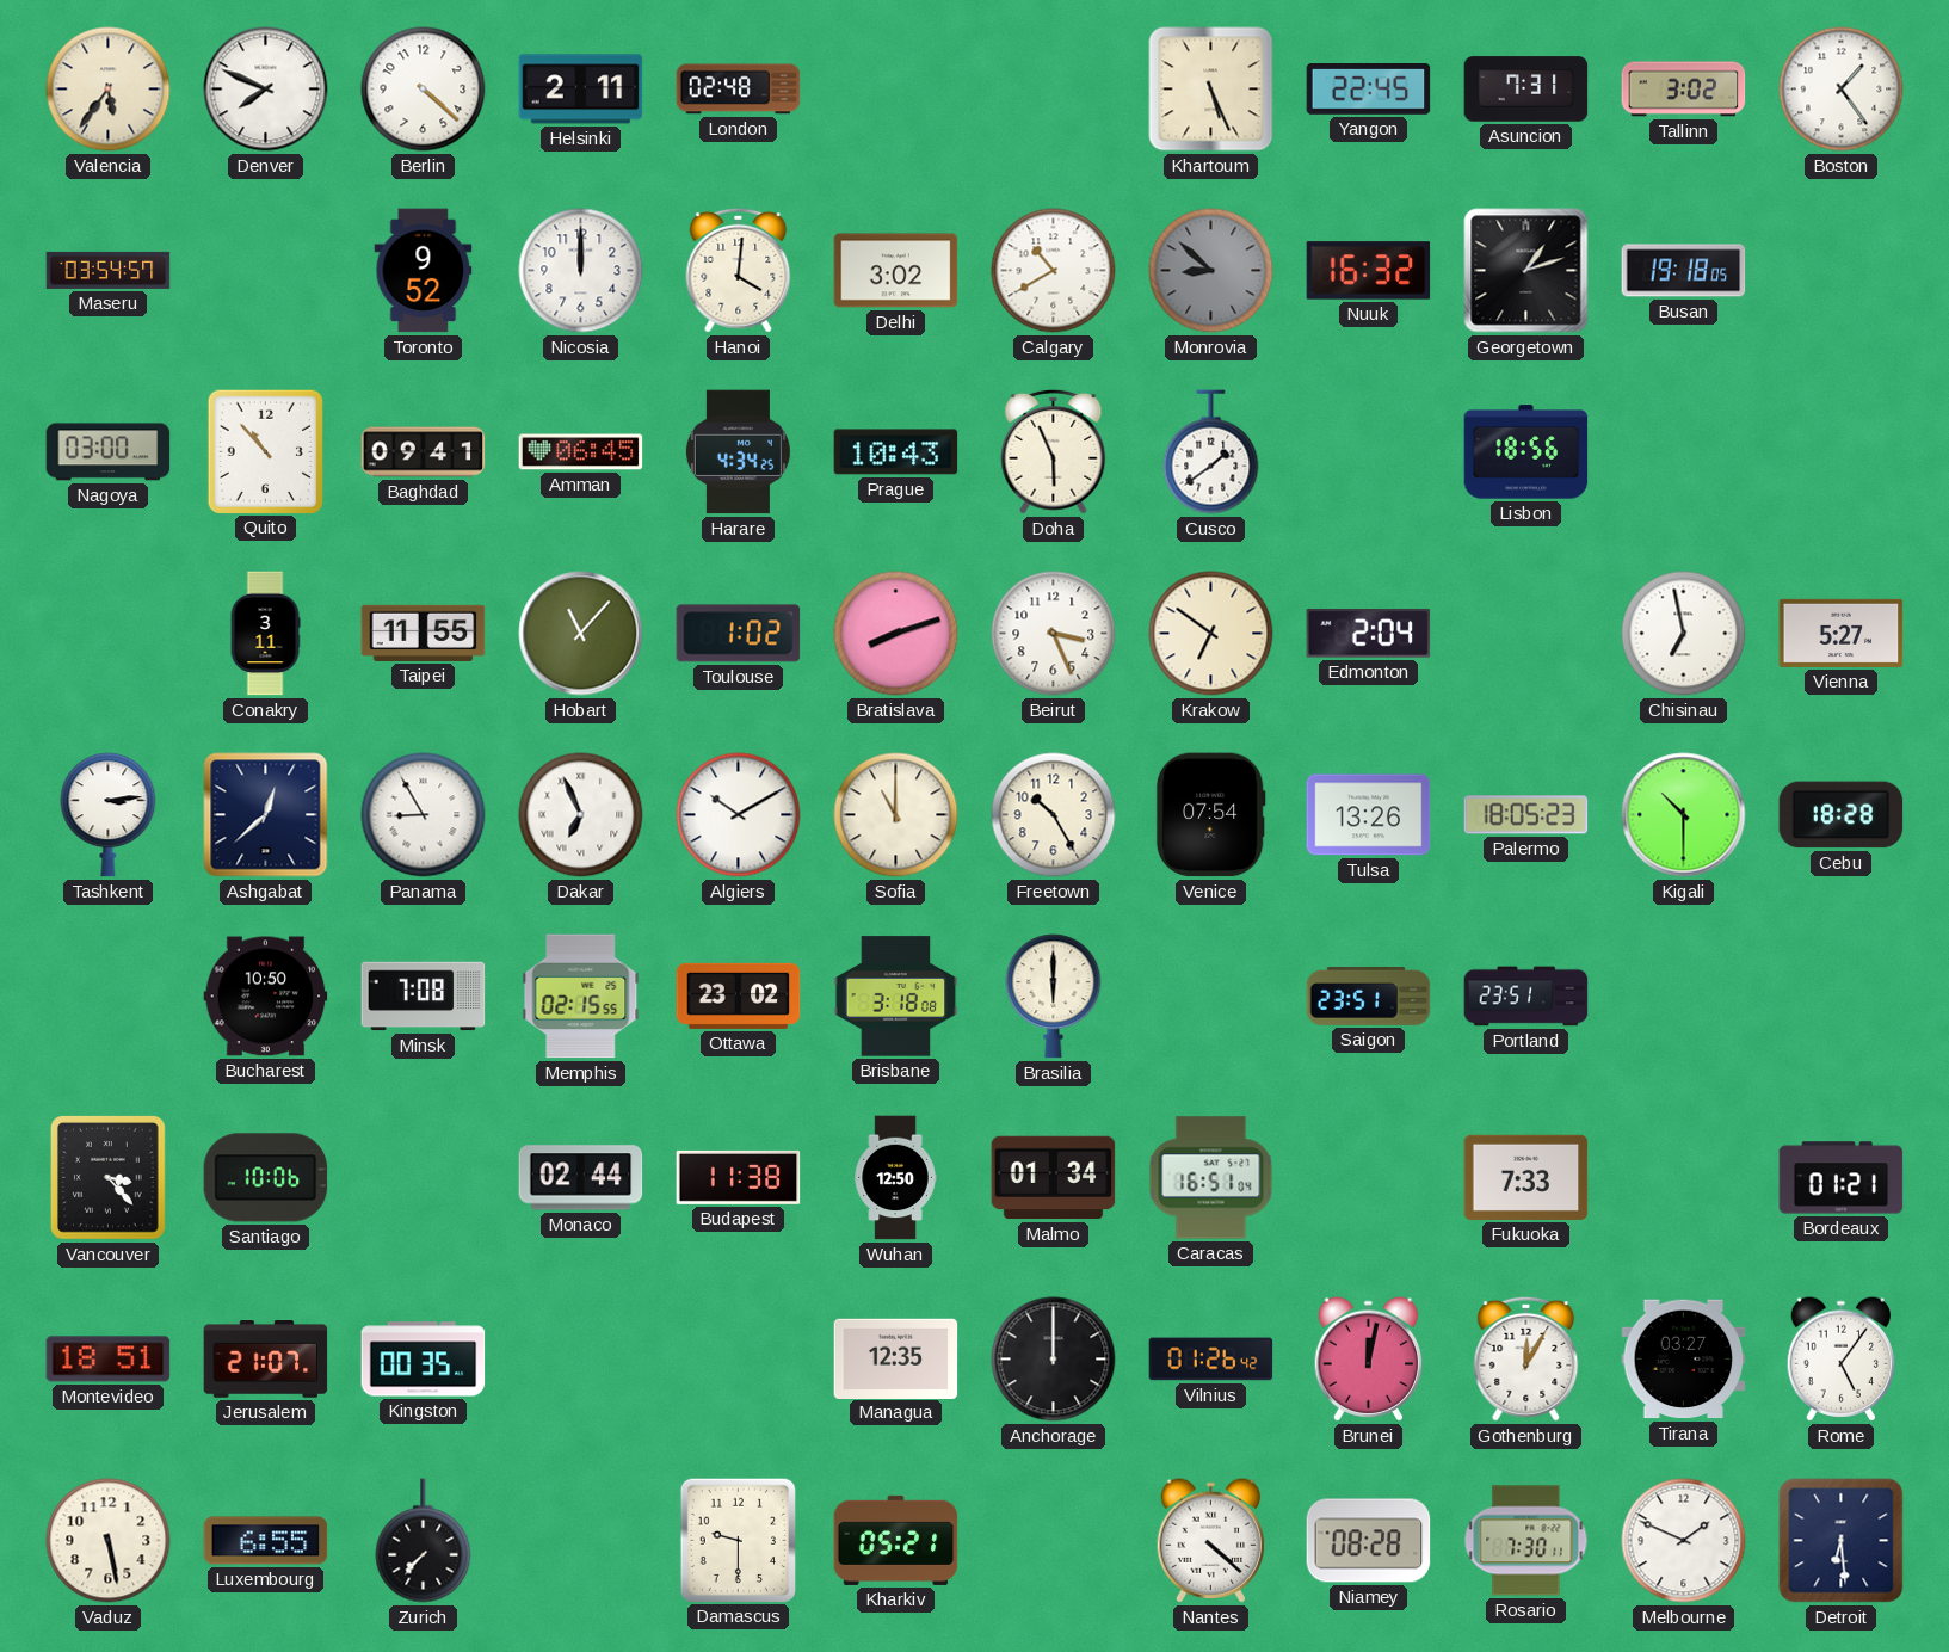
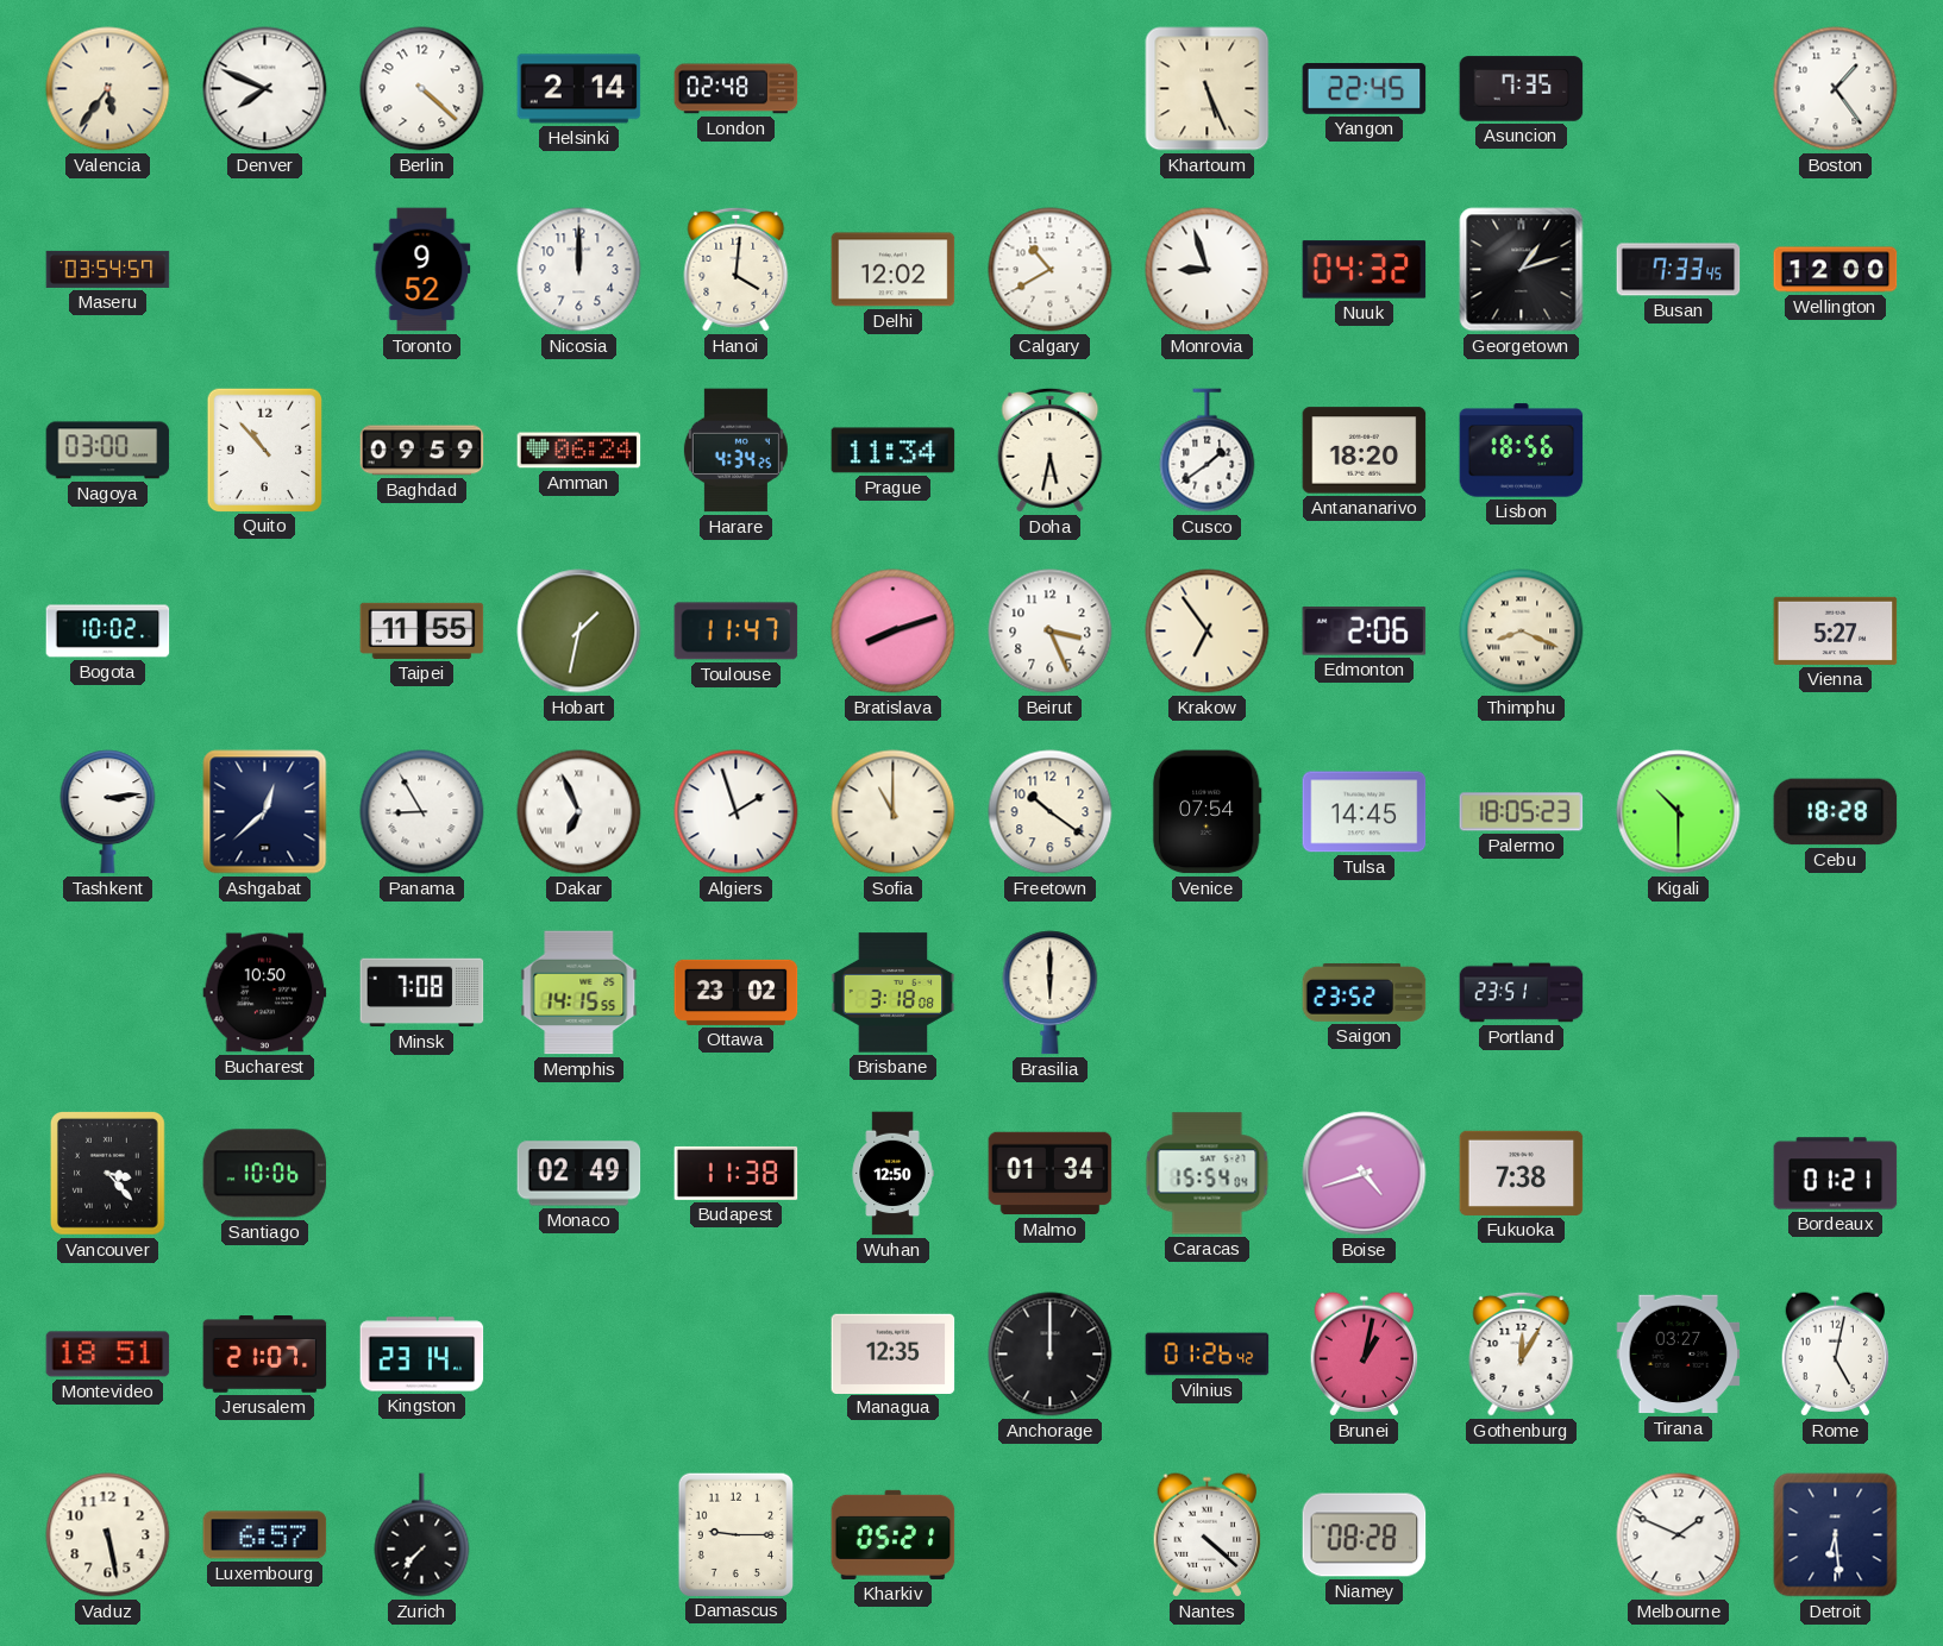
Helsinki: 2:11 -> 2:14
Asuncion: 7:31 -> 7:35
Tallinn: 3:02 -> none
Delhi: 3:02 -> 12:02
Monrovia: 8:52 -> 8:57
Monrovia dial: grey -> white
Nuuk: 16:32 -> 04:32
Busan: 19:18 -> 7:33
Wellington: none -> 12:00
Baghdad: 09:41 -> 09:59
Amman: 06:45 -> 06:24
Prague: 10:43 -> 11:34
Doha: 5:56 -> 5:32
Antananarivo: none -> 18:20
Bogota: none -> 10:02
Conakry: 3:11 -> none
Hobart: 11:07 -> 1:32
Toulouse: 1:02 -> 11:47
Krakow: 6:51 -> 6:54
Edmonton: 2:04 -> 2:06
Thimphu: none -> 8:19
Chisinau: 6:58 -> none
Algiers: 10:10 -> 1:57
Freetown: 10:25 -> 10:21
Tulsa: 13:26 -> 14:45
Memphis: 02:15 -> 14:15
Saigon: 23:51 -> 23:52
Monaco: 02:44 -> 02:49
Caracas: 16:51 -> 15:54
Boise: none -> 4:42
Fukuoka: 7:33 -> 7:38
Kingston: 00:35 -> 23:14
Brunei: 12:02 -> 1:02
Rome: 5:06 -> 5:02
Luxembourg: 6:55 -> 6:57
Damascus: 9:30 -> 9:15
Rosario: 7:30 -> none
